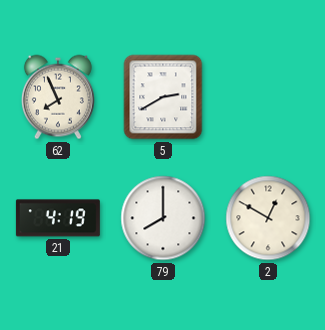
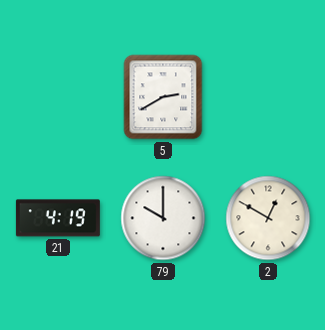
62: 7:56 -> none
79: 8:00 -> 10:00
